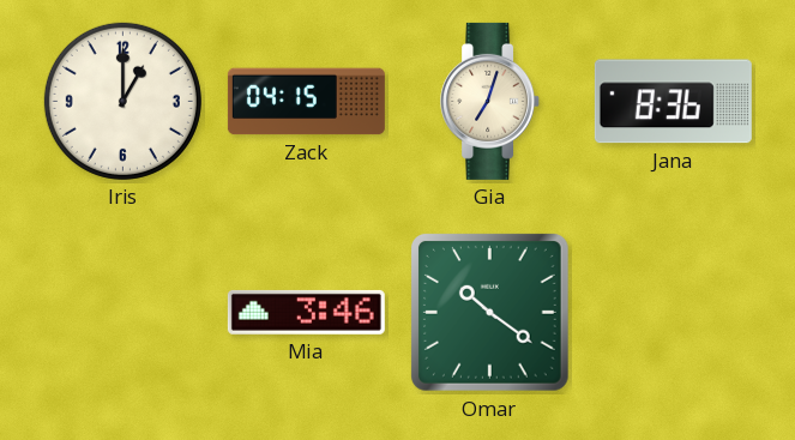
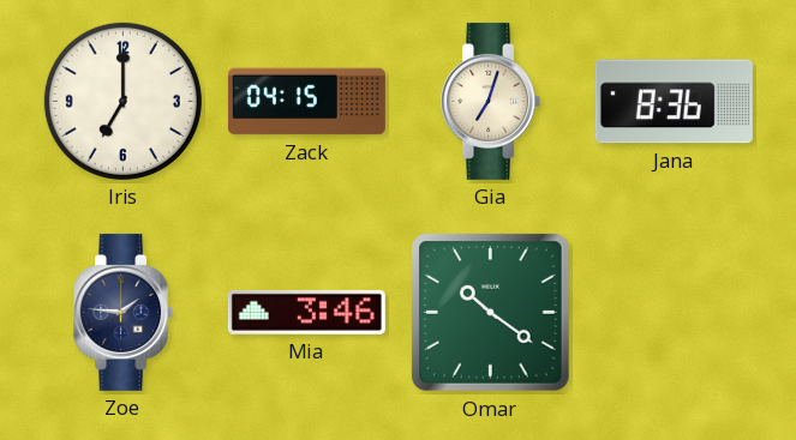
Iris: 1:00 -> 7:00
Zoe: none -> 1:46
